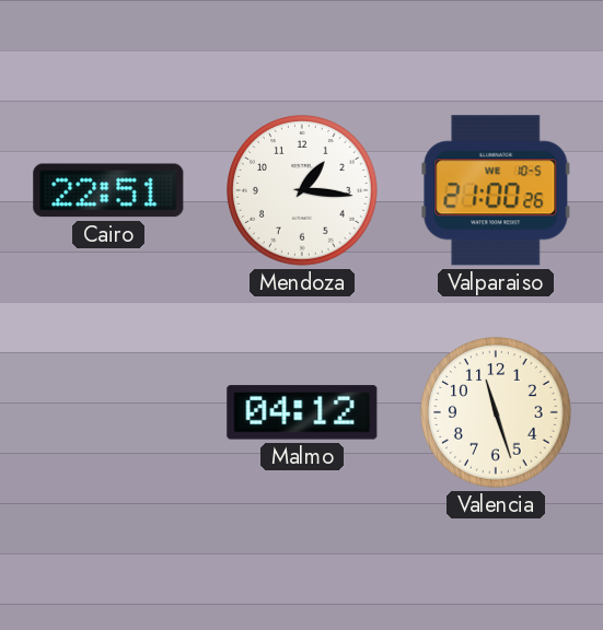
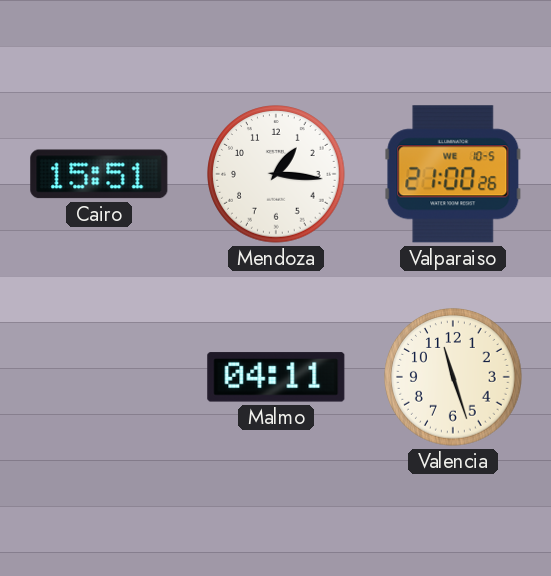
Cairo: 22:51 -> 15:51
Malmo: 04:12 -> 04:11
